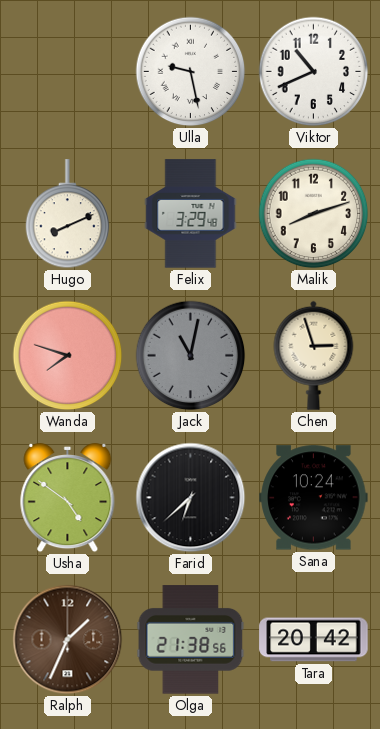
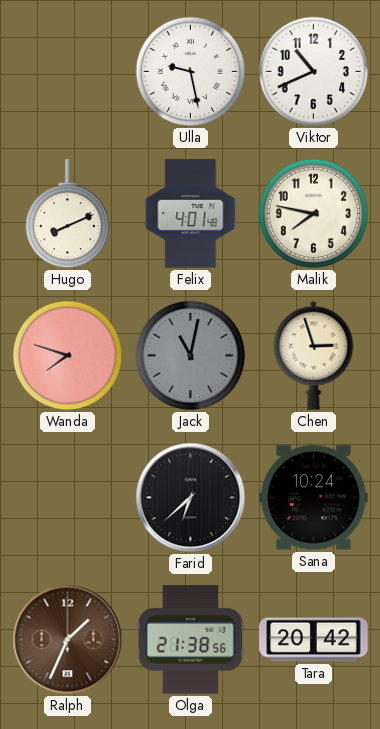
Felix: 3:29 -> 4:01
Malik: 8:12 -> 7:47
Usha: 4:51 -> none
